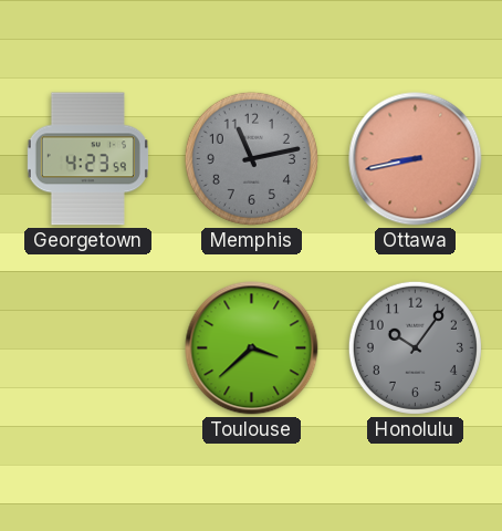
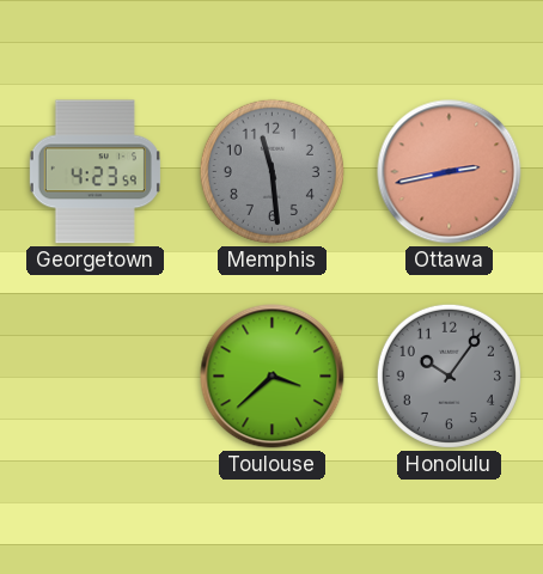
Memphis: 11:13 -> 11:29
Ottawa: 8:43 -> 2:43
